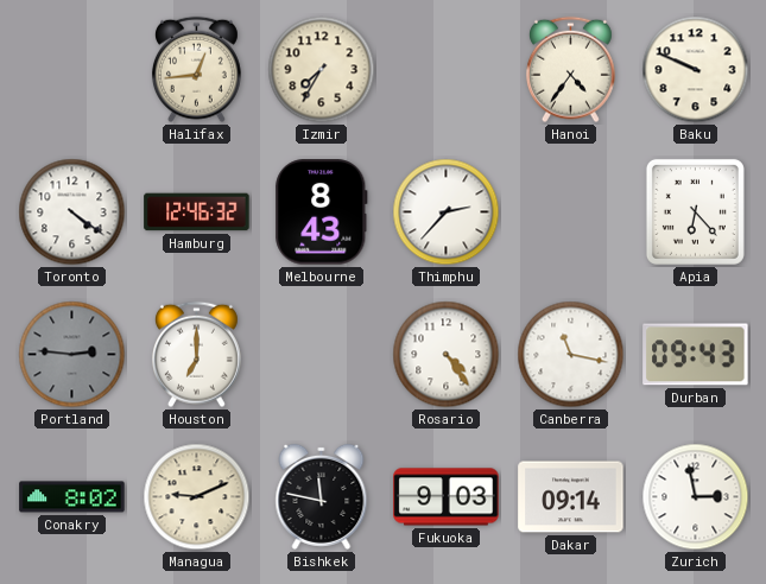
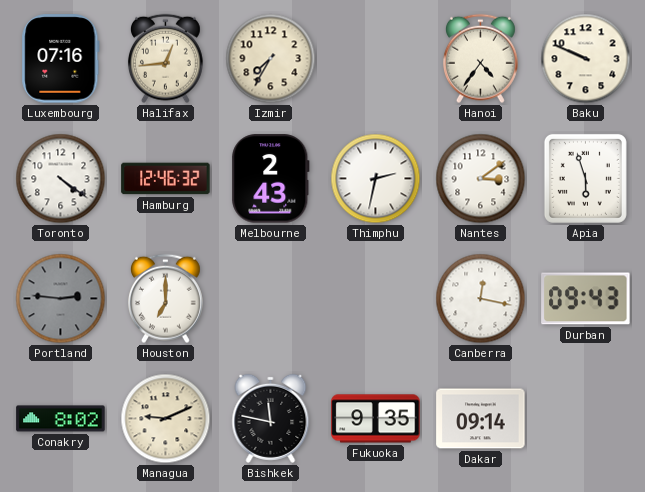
Luxembourg: none -> 07:16
Melbourne: 8:43 -> 2:43
Thimphu: 2:37 -> 2:32
Nantes: none -> 3:09
Apia: 6:23 -> 5:57
Rosario: 4:24 -> none
Canberra: 11:17 -> 12:17
Fukuoka: 9:03 -> 9:35
Zurich: 2:58 -> none
